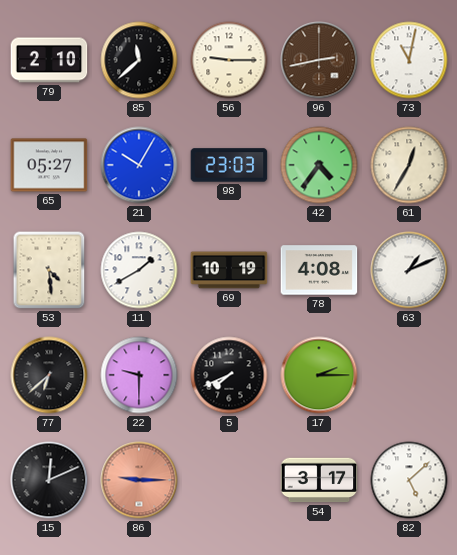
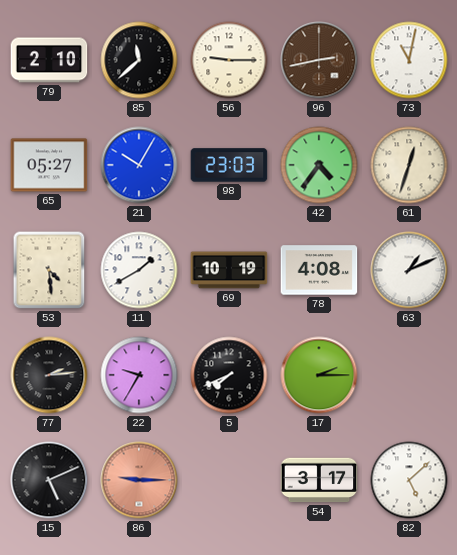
61: 12:35 -> 12:33
77: 6:38 -> 2:14
22: 9:30 -> 9:35
15: 12:11 -> 5:11
